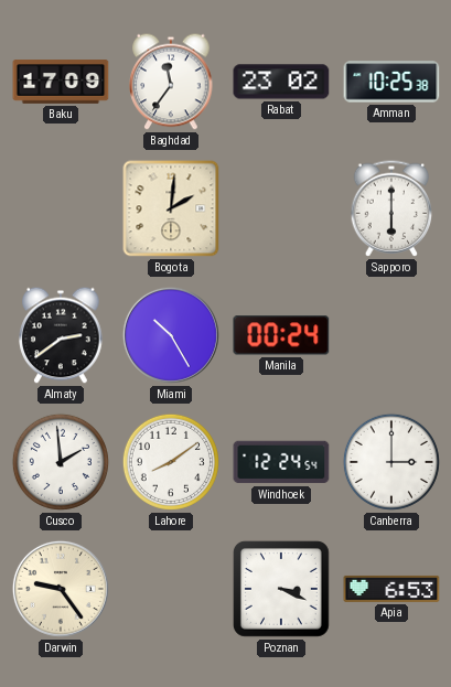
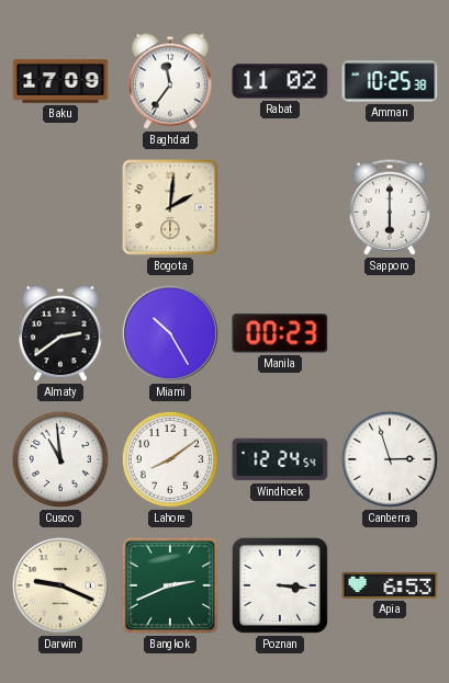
Rabat: 23:02 -> 11:02
Manila: 00:24 -> 00:23
Cusco: 1:59 -> 10:59
Canberra: 3:00 -> 2:57
Darwin: 9:24 -> 9:19
Bangkok: none -> 2:41
Poznan: 3:19 -> 3:16
